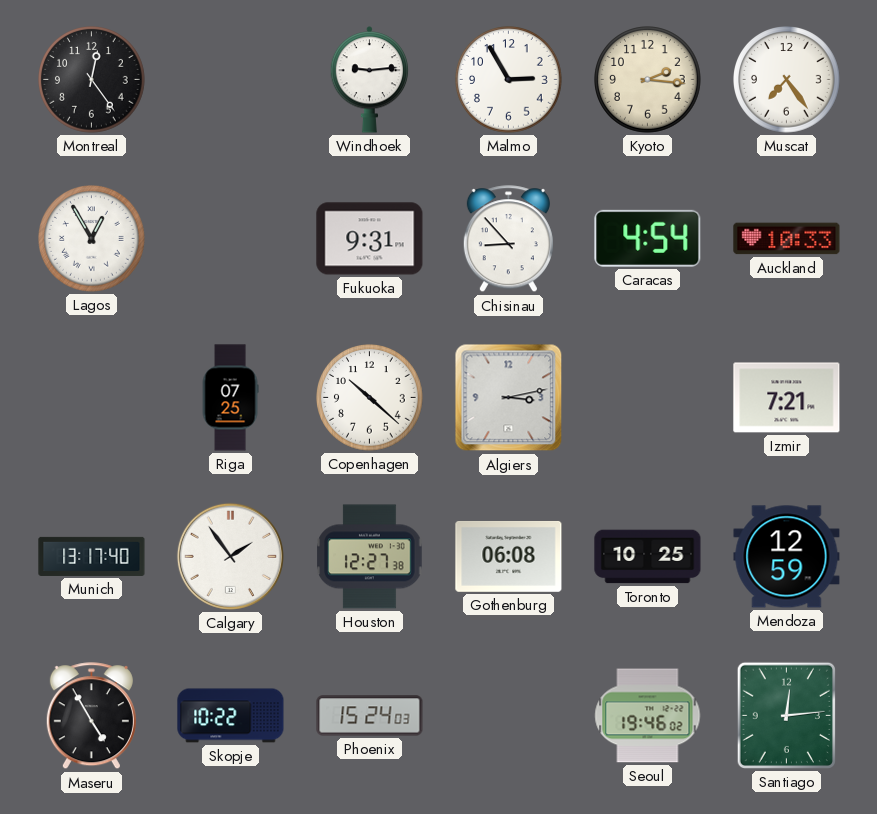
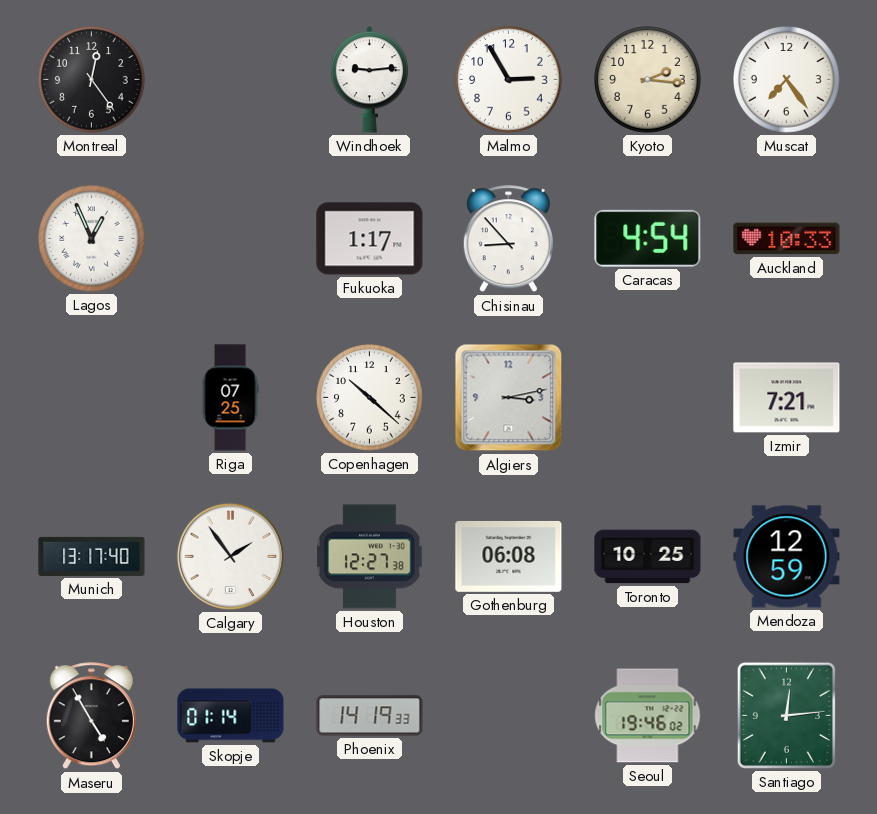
Lagos: 12:55 -> 12:56
Fukuoka: 9:31 -> 1:17
Skopje: 10:22 -> 01:14
Phoenix: 15:24 -> 14:19
